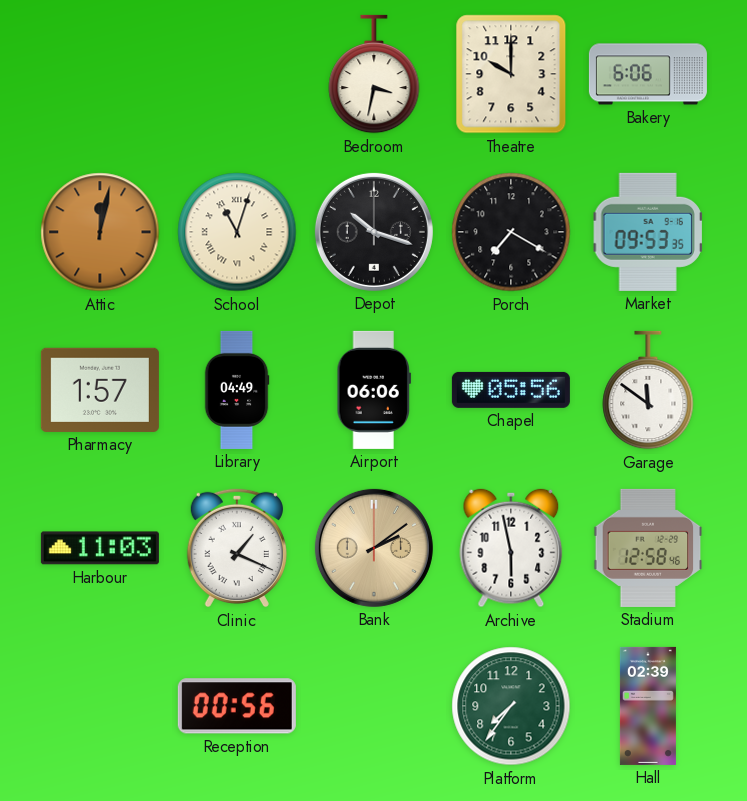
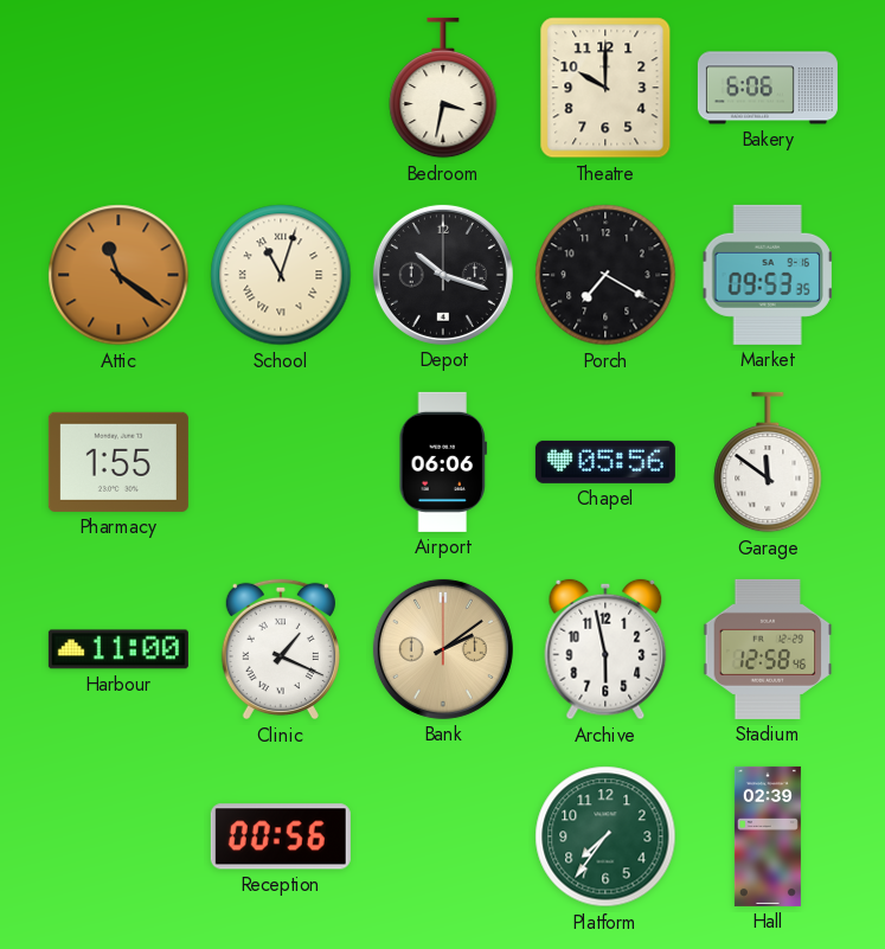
Attic: 12:02 -> 11:21
Pharmacy: 1:57 -> 1:55
Library: 04:49 -> none
Harbour: 11:03 -> 11:00
